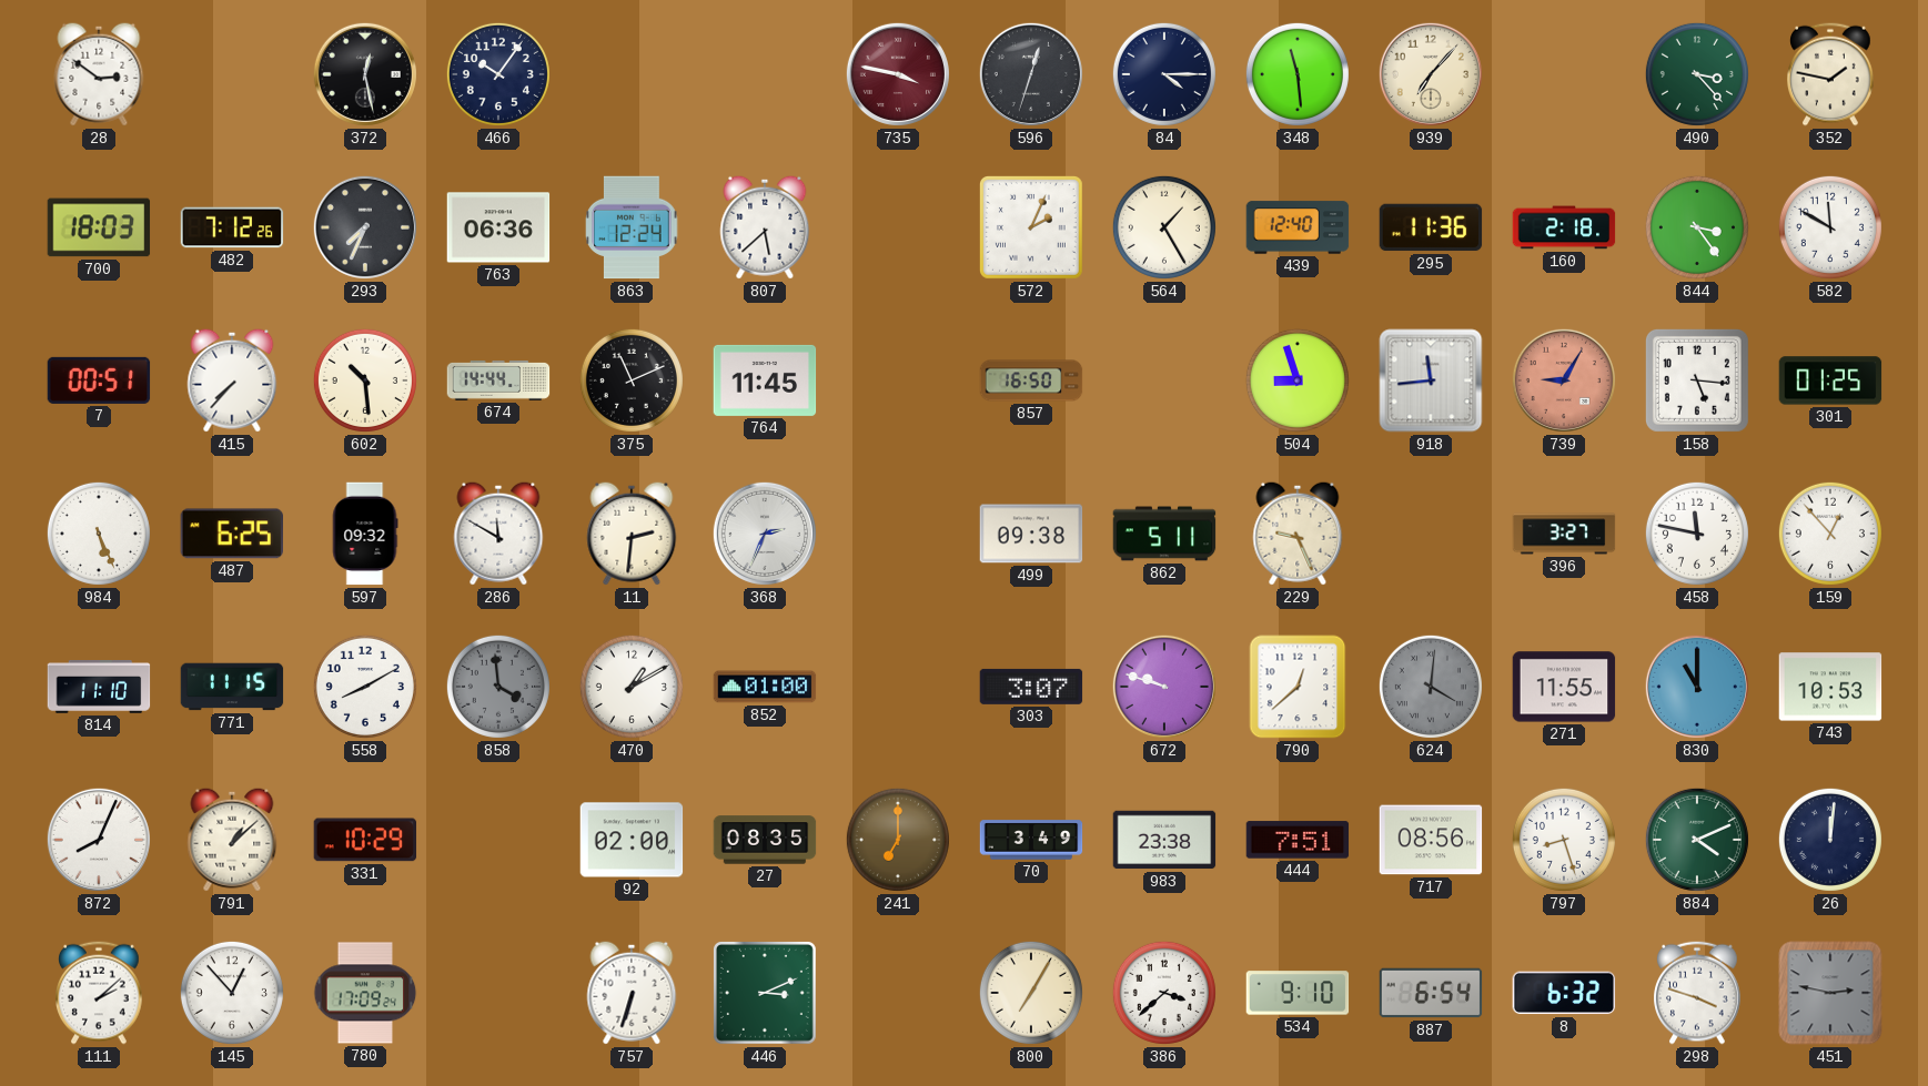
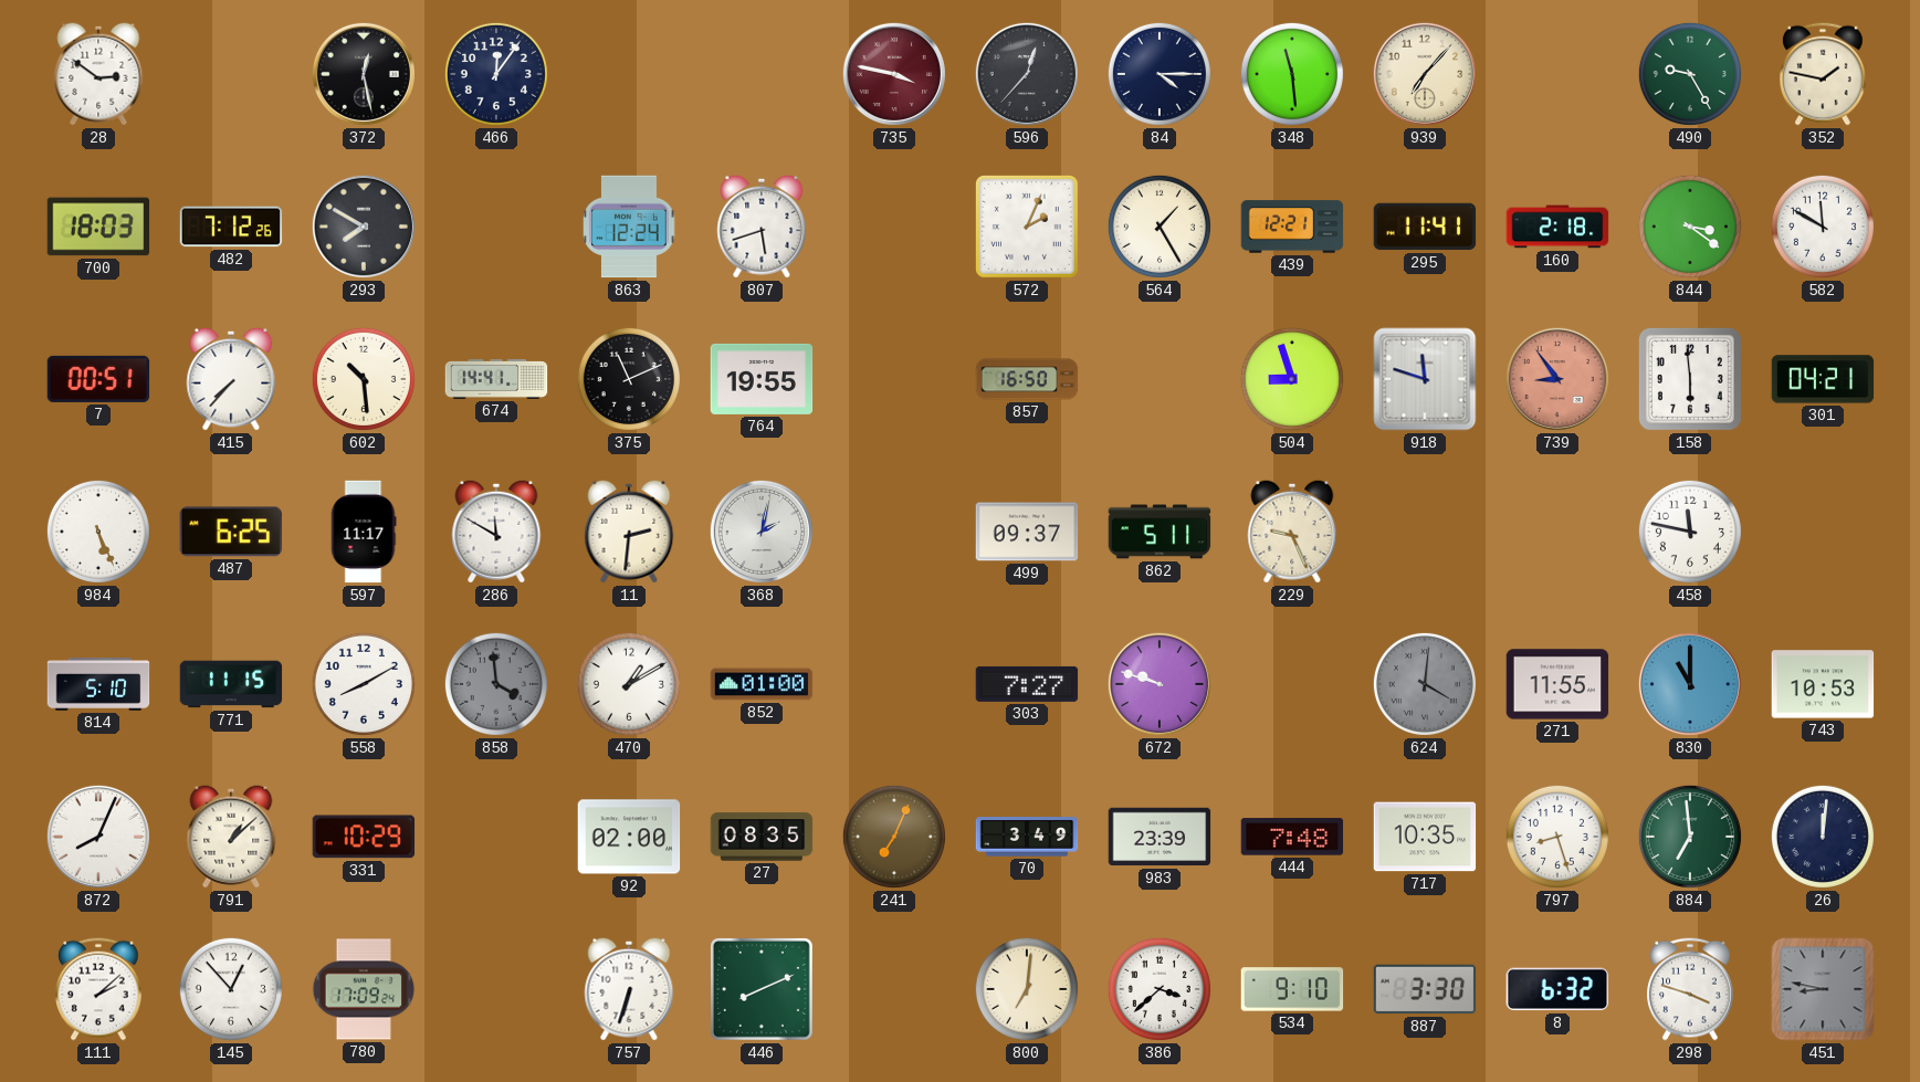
466: 10:06 -> 12:06
596: 12:33 -> 12:37
490: 3:23 -> 9:25
293: 7:34 -> 7:50
763: 06:36 -> none
807: 5:38 -> 5:42
439: 12:40 -> 12:21
295: 11:36 -> 11:41
844: 3:24 -> 3:21
674: 14:44 -> 14:41
764: 11:45 -> 19:55
918: 11:44 -> 11:48
739: 9:05 -> 8:54
158: 5:16 -> 5:59
301: 01:25 -> 04:21
597: 09:32 -> 11:17
368: 2:34 -> 2:02
499: 09:38 -> 09:37
396: 3:27 -> none
159: 12:53 -> none
814: 11:10 -> 5:10
303: 3:07 -> 7:27
790: 12:38 -> none
241: 7:00 -> 7:04
983: 23:38 -> 23:39
444: 7:51 -> 7:48
717: 08:56 -> 10:35
884: 4:11 -> 6:59
446: 3:11 -> 8:11
800: 7:05 -> 7:01
887: 6:54 -> 3:30
451: 2:47 -> 8:47
